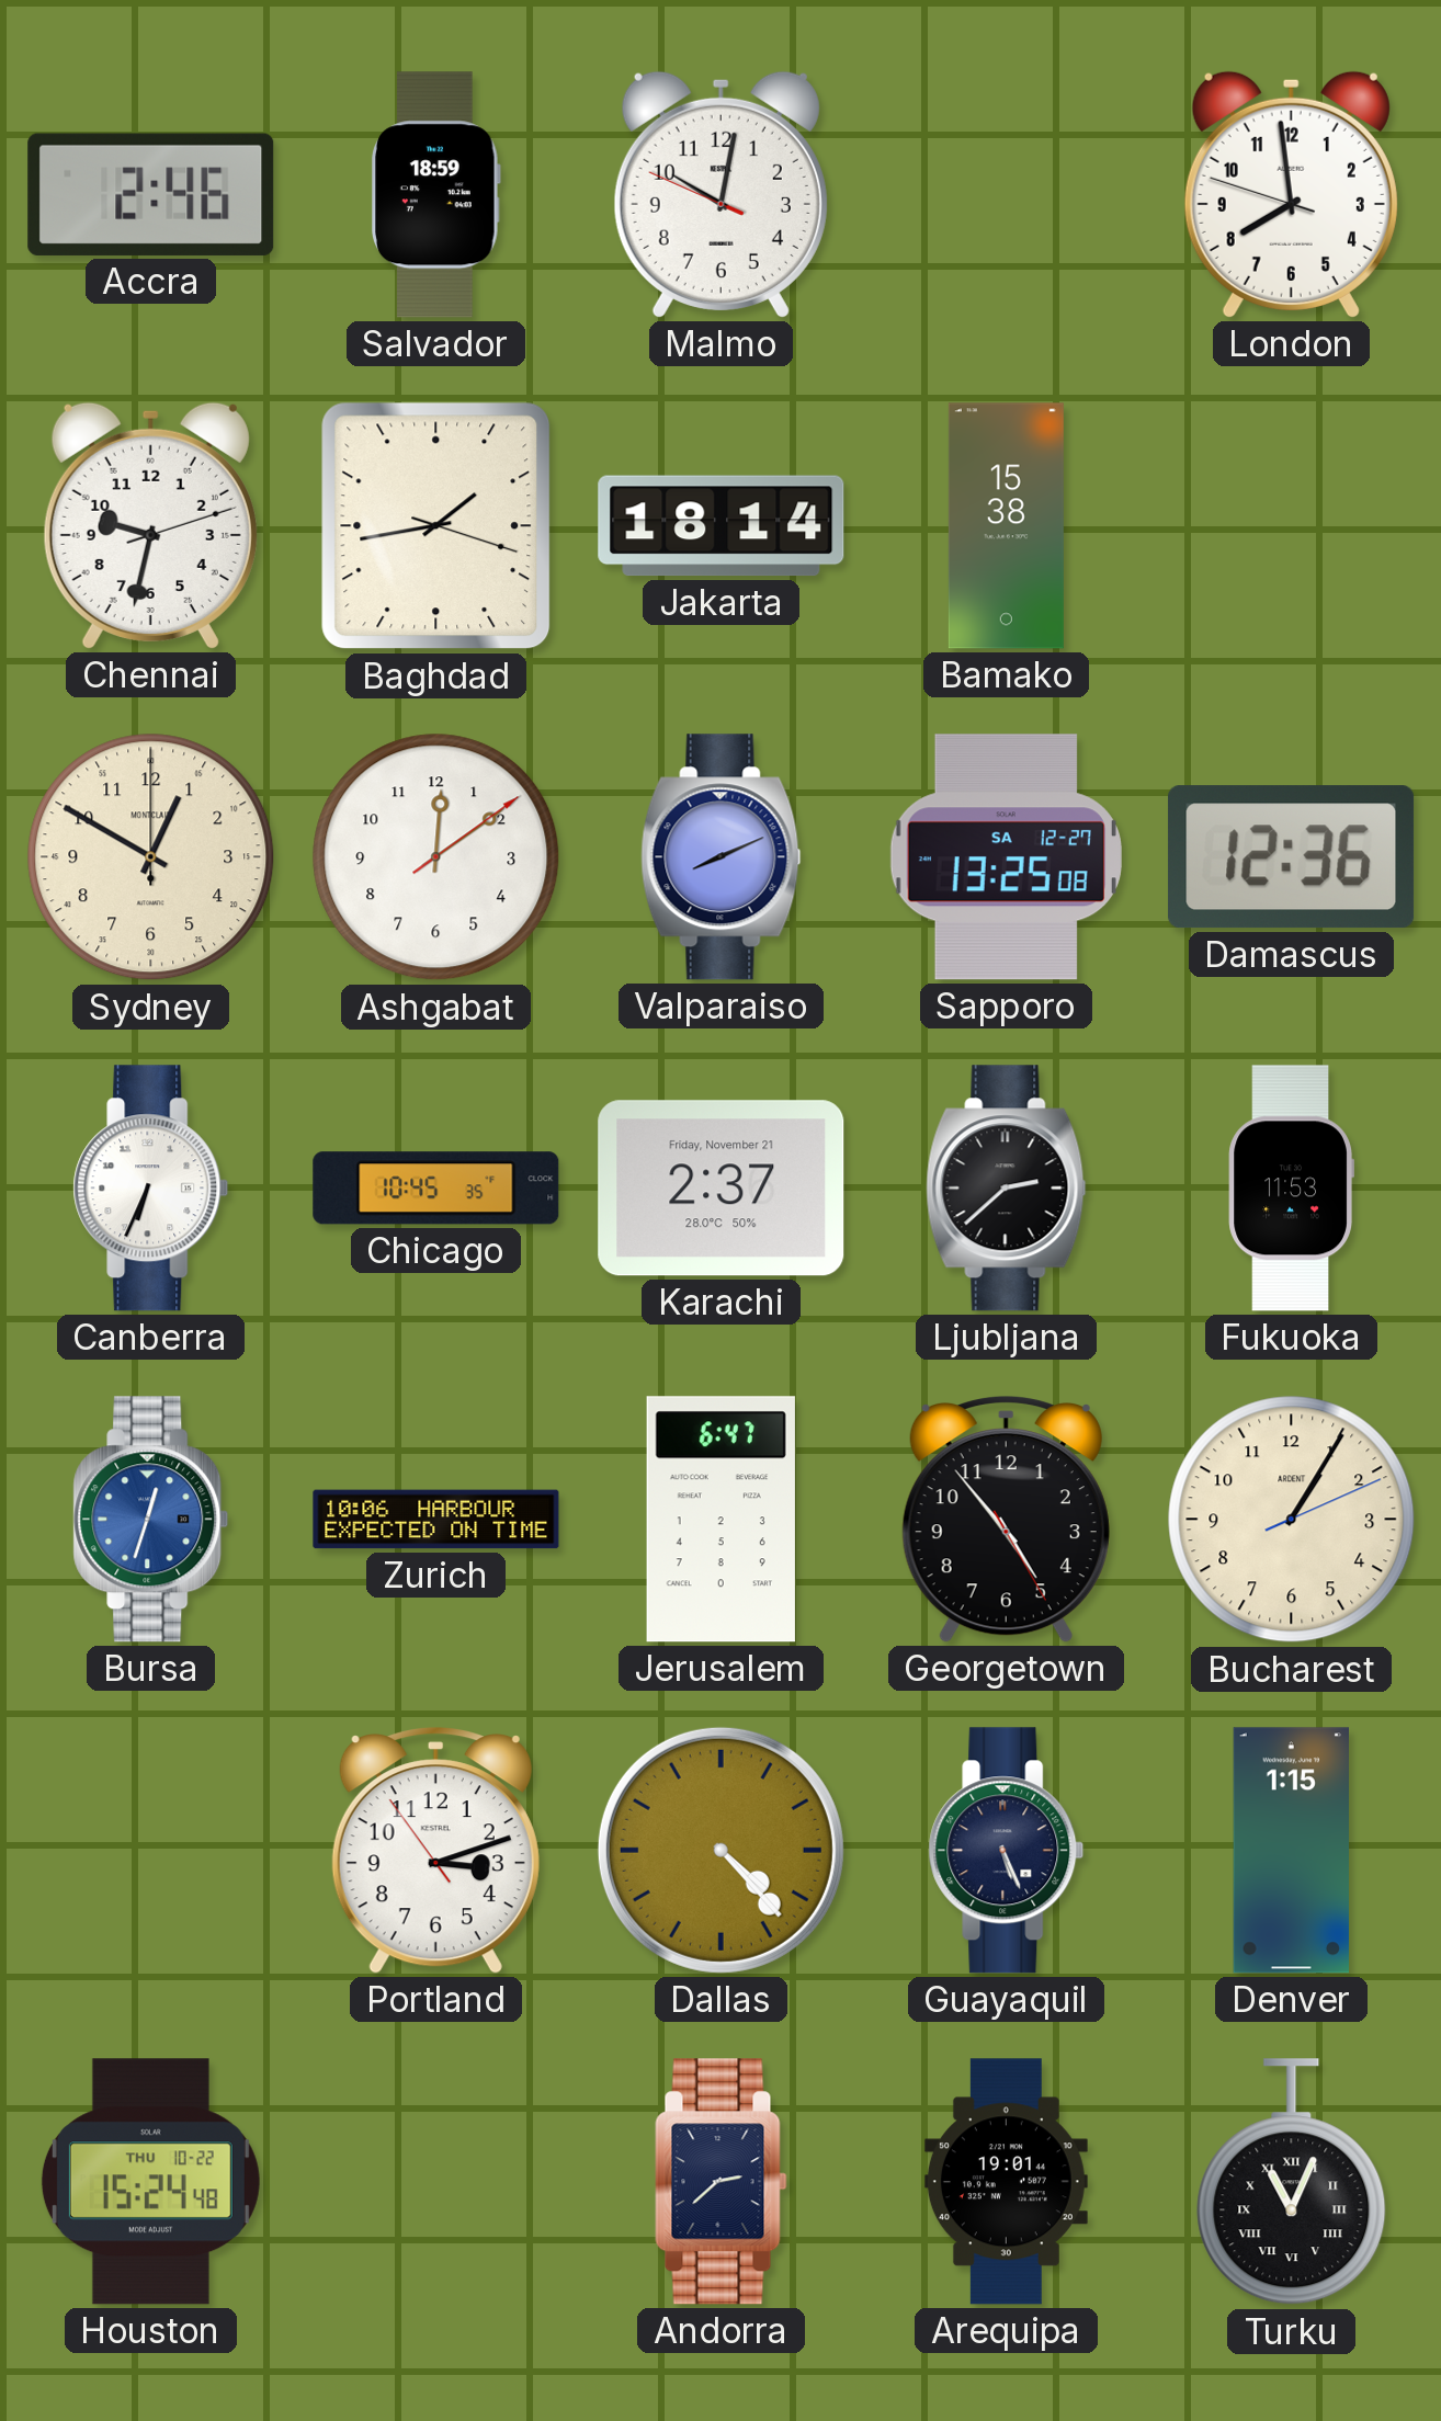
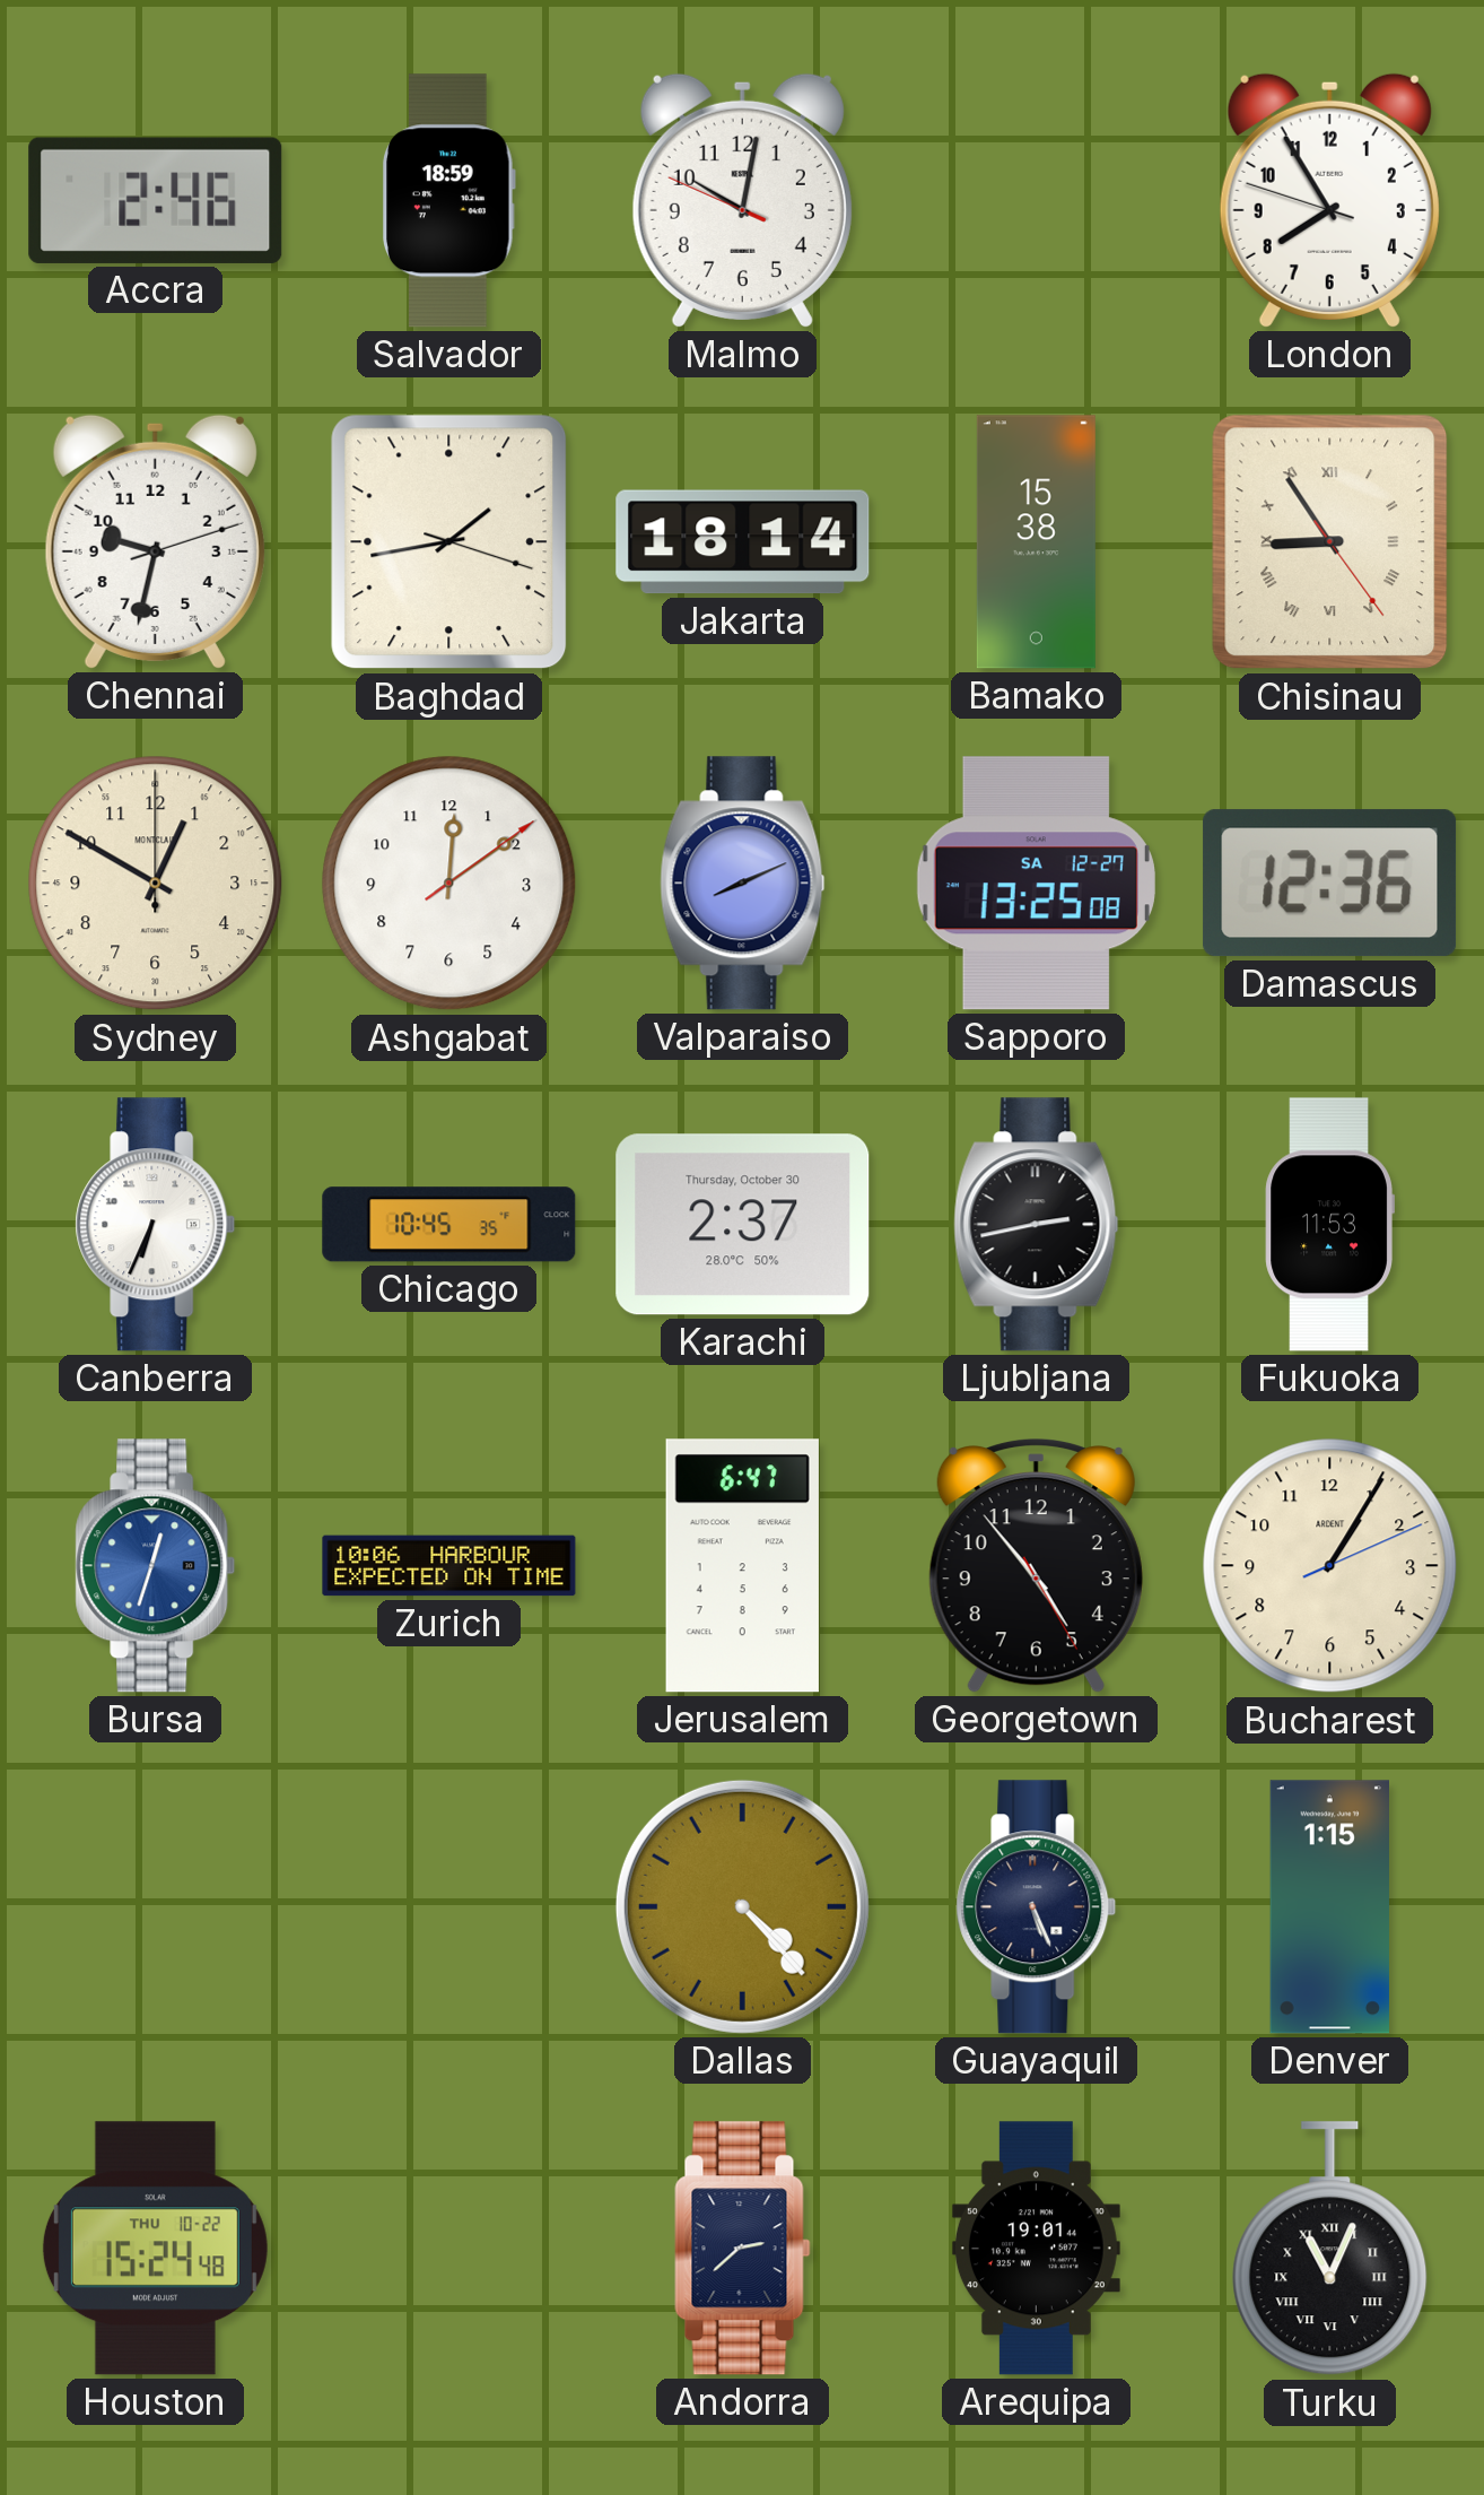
London: 7:58 -> 7:54
Chisinau: none -> 8:54
Karachi date: Friday, November 21 -> Thursday, October 30
Ljubljana: 2:38 -> 2:43
Portland: 3:11 -> none
